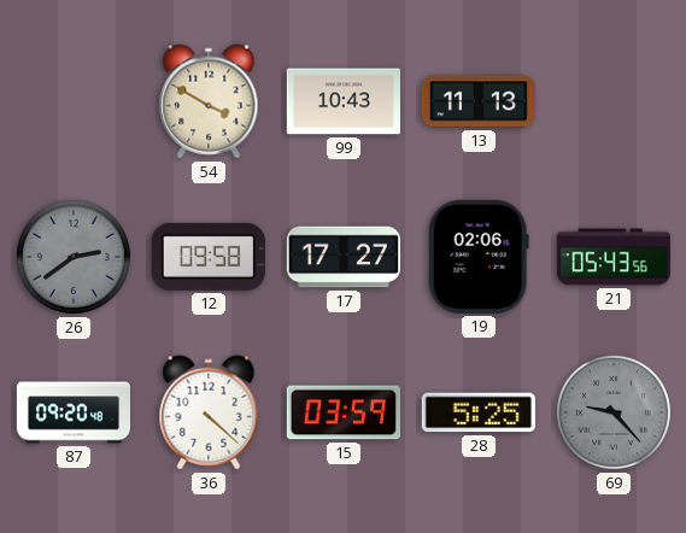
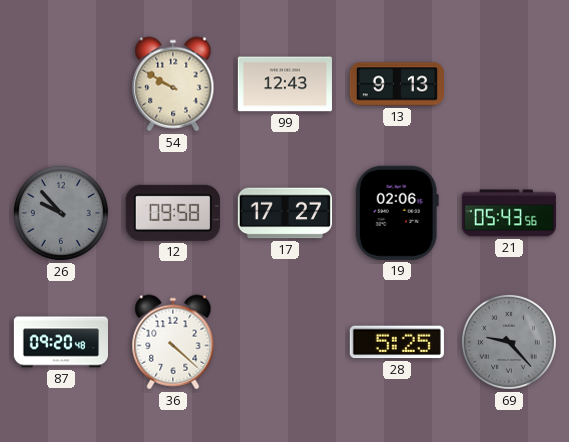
54: 3:50 -> 9:50
99: 10:43 -> 12:43
13: 11:13 -> 9:13
26: 2:39 -> 9:53
15: 03:59 -> none
